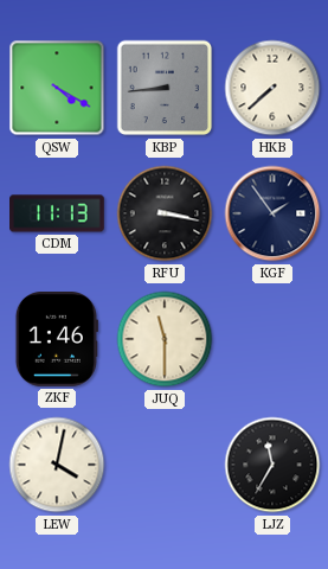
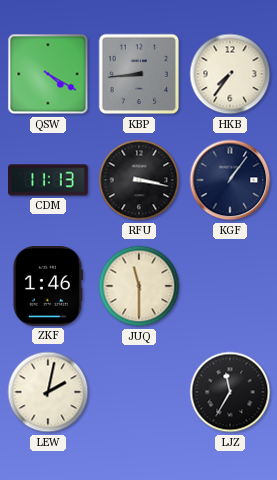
HKB: 7:38 -> 7:36
KGF: 1:54 -> 1:06
LEW: 4:02 -> 2:02
